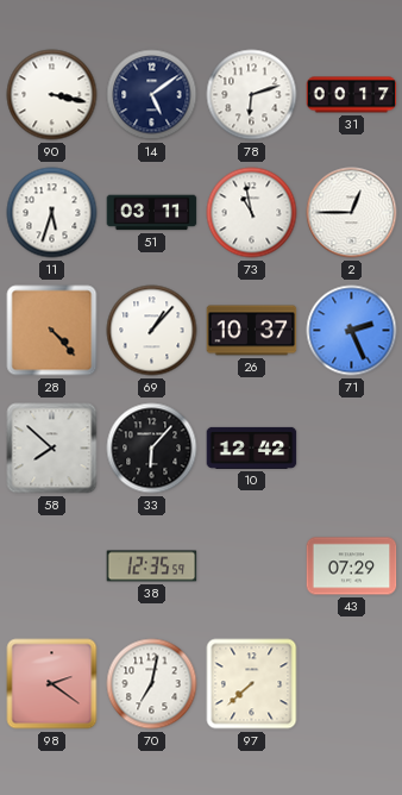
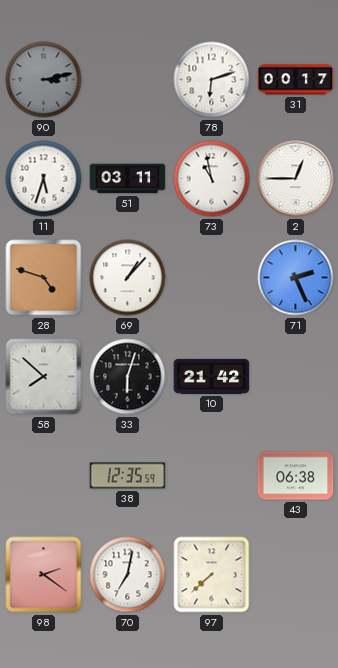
90: 3:17 -> 3:13
90 dial: white -> grey
14: 5:09 -> none
28: 4:23 -> 4:48
26: 10:37 -> none
33: 6:07 -> 6:03
10: 12:42 -> 21:42
43: 07:29 -> 06:38
